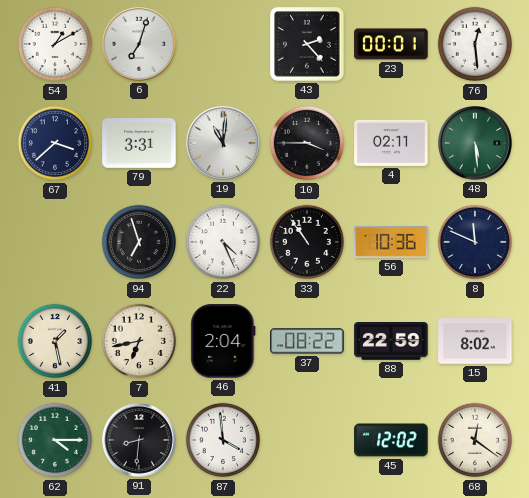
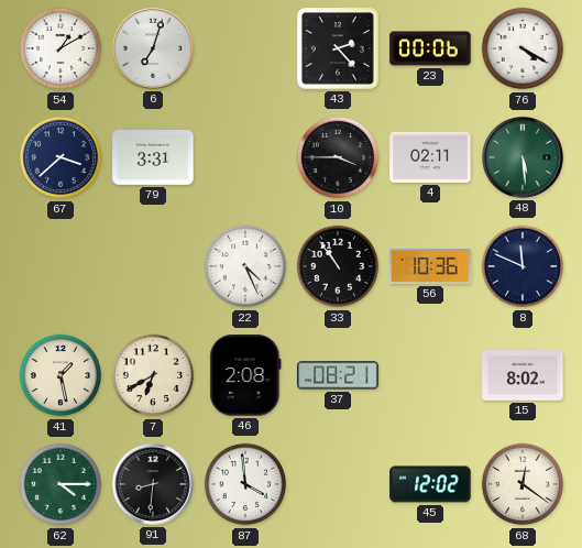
23: 00:01 -> 00:06
76: 12:29 -> 4:20
19: 11:01 -> none
94: 6:57 -> none
7: 6:43 -> 6:40
46: 2:04 -> 2:08
37: 08:22 -> 08:21
88: 22:59 -> none
